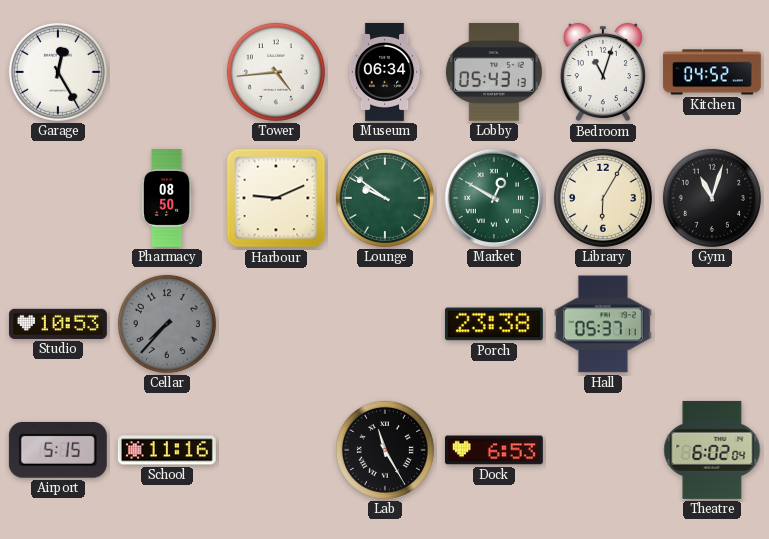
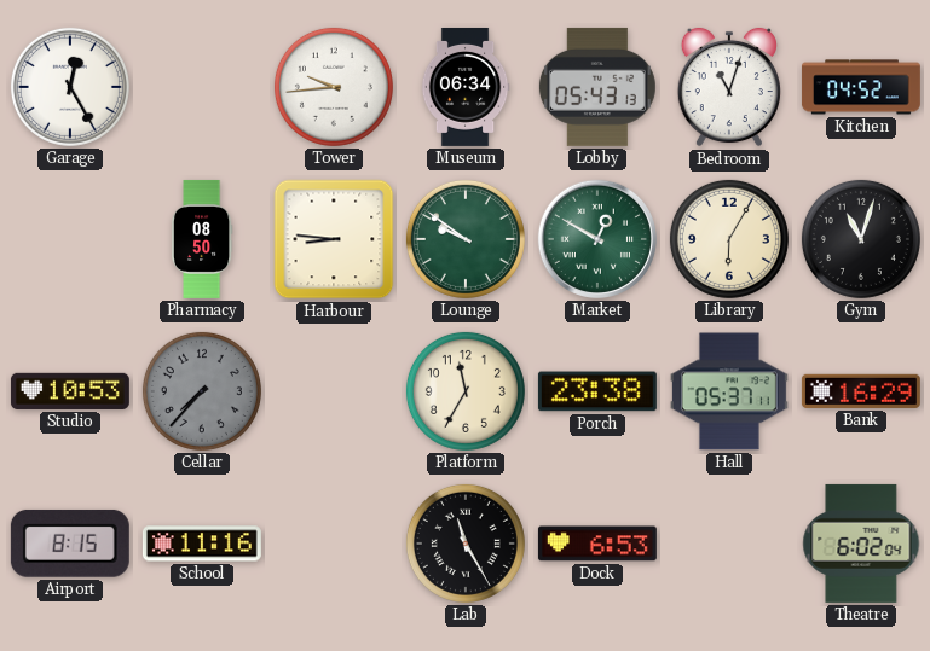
Tower: 4:44 -> 9:44
Harbour: 9:11 -> 8:46
Platform: none -> 11:35
Bank: none -> 16:29
Airport: 5:15 -> 8:15
